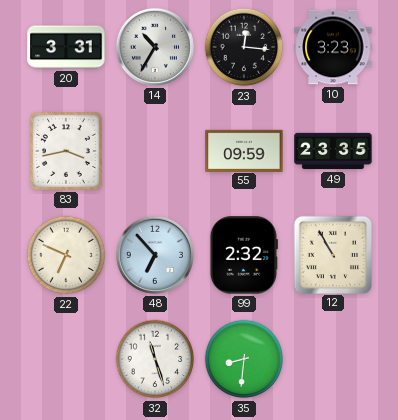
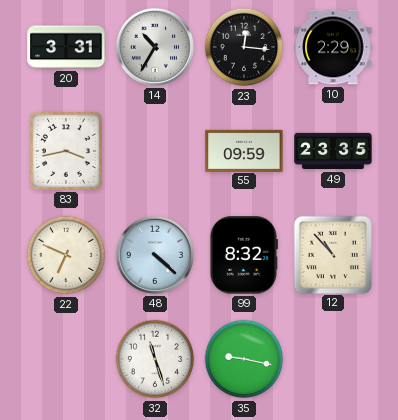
10: 3:23 -> 2:29
48: 6:53 -> 4:22
99: 2:32 -> 8:32
12: 10:55 -> 10:53
35: 8:31 -> 9:17
